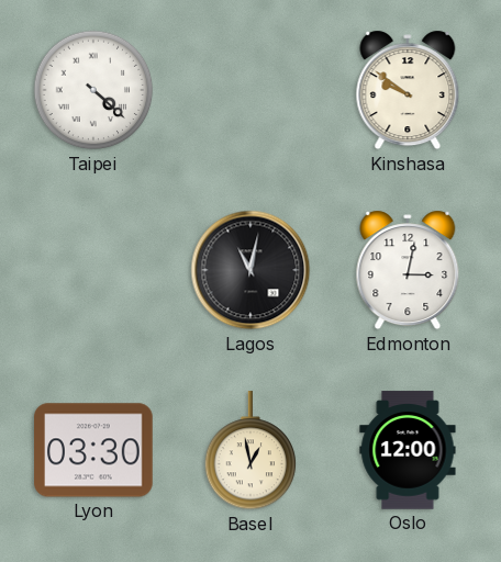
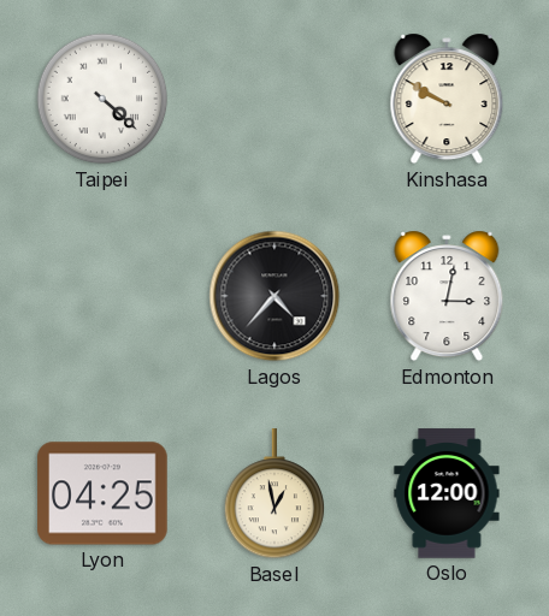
Kinshasa: 9:51 -> 9:50
Lagos: 11:02 -> 4:37
Lyon: 03:30 -> 04:25
